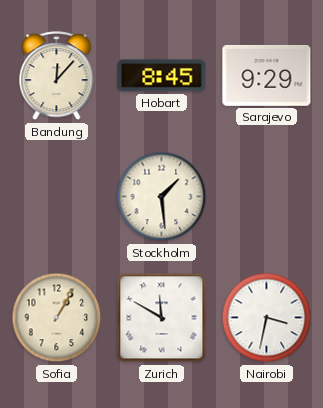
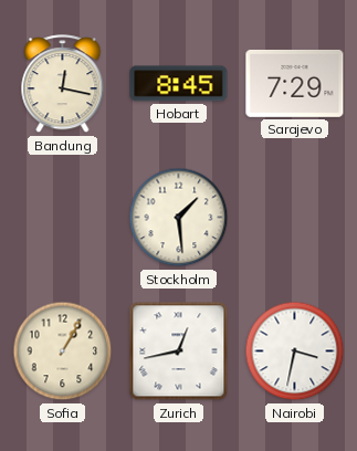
Bandung: 12:07 -> 12:17
Sarajevo: 9:29 -> 7:29
Zurich: 11:50 -> 12:43
